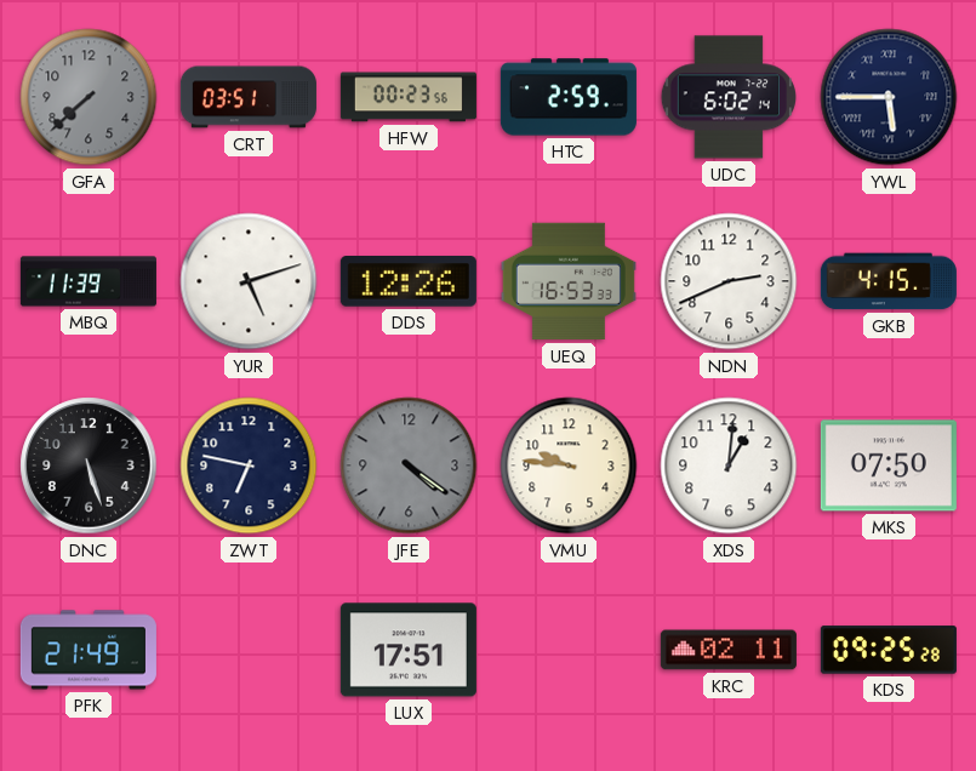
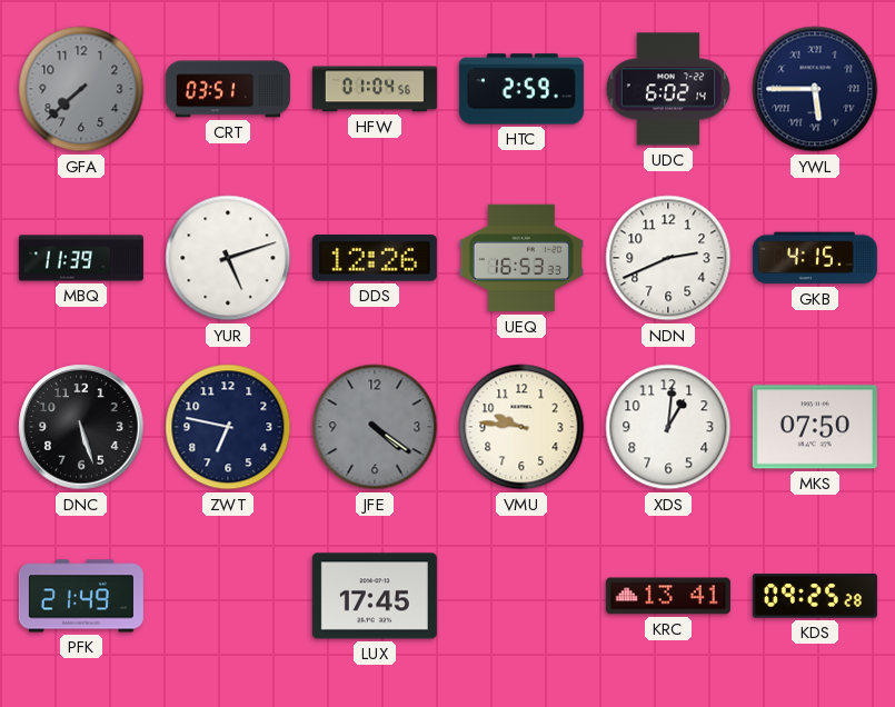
HFW: 00:23 -> 01:04
LUX: 17:51 -> 17:45
KRC: 02:11 -> 13:41
